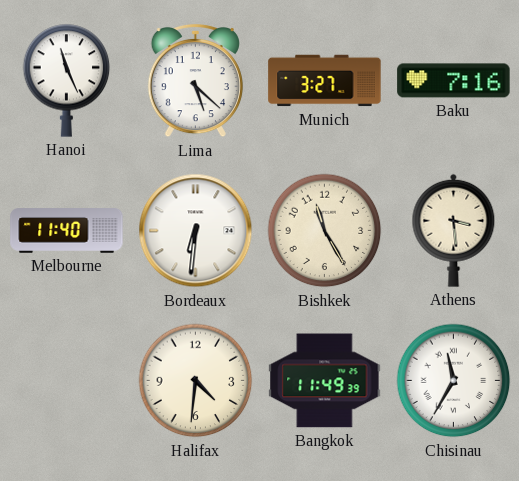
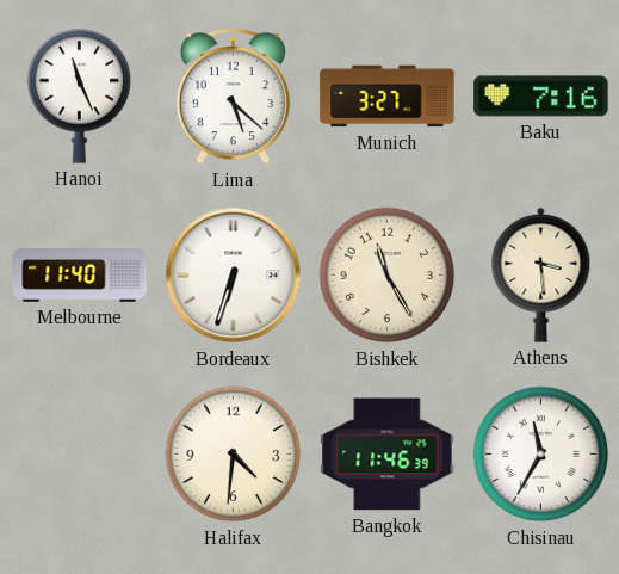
Bordeaux: 6:31 -> 6:33
Bangkok: 11:49 -> 11:46
